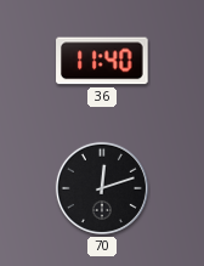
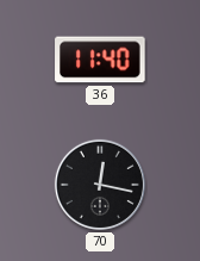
70: 12:12 -> 12:17
